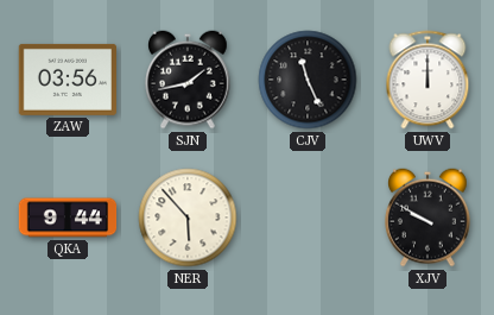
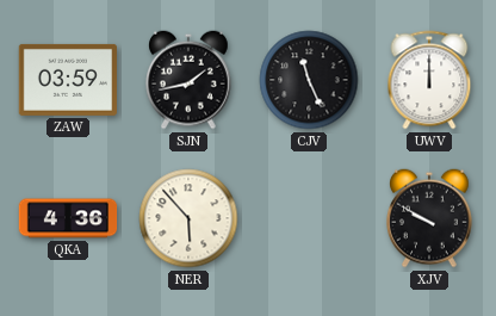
ZAW: 03:56 -> 03:59
QKA: 9:44 -> 4:36
